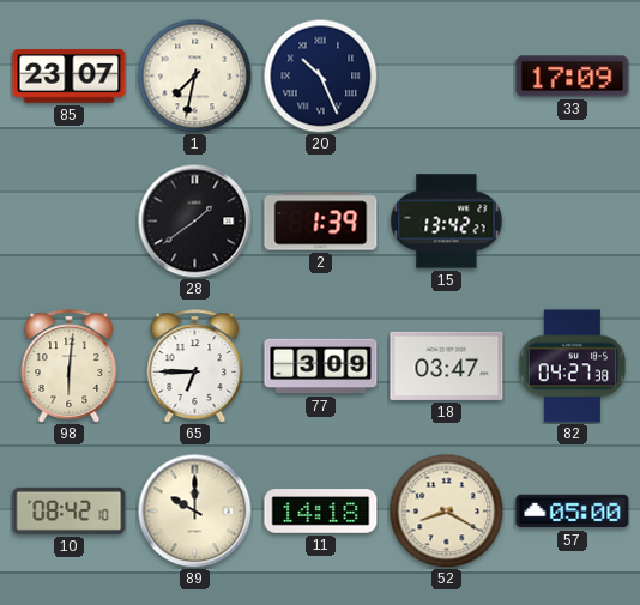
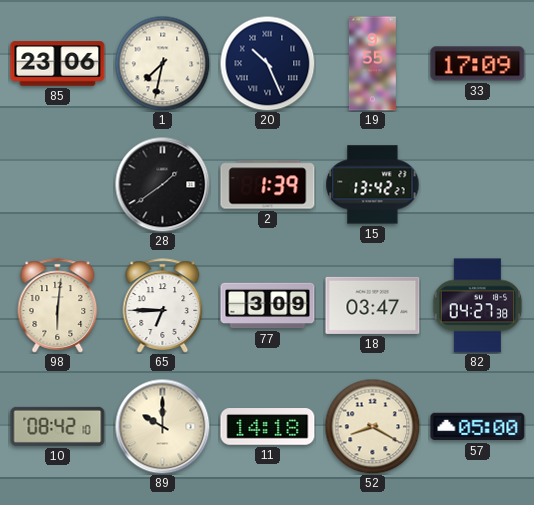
85: 23:07 -> 23:06
19: none -> 9:55
